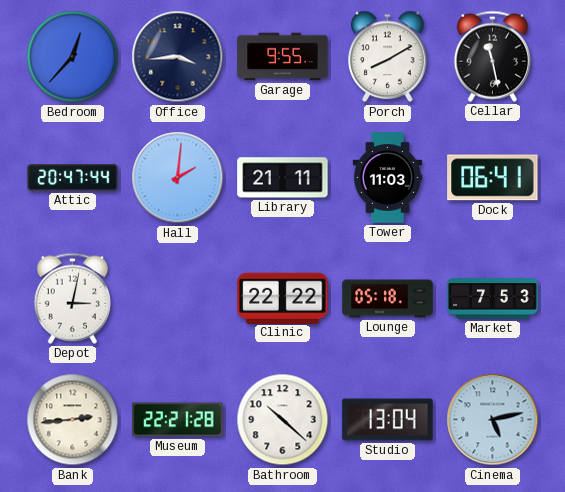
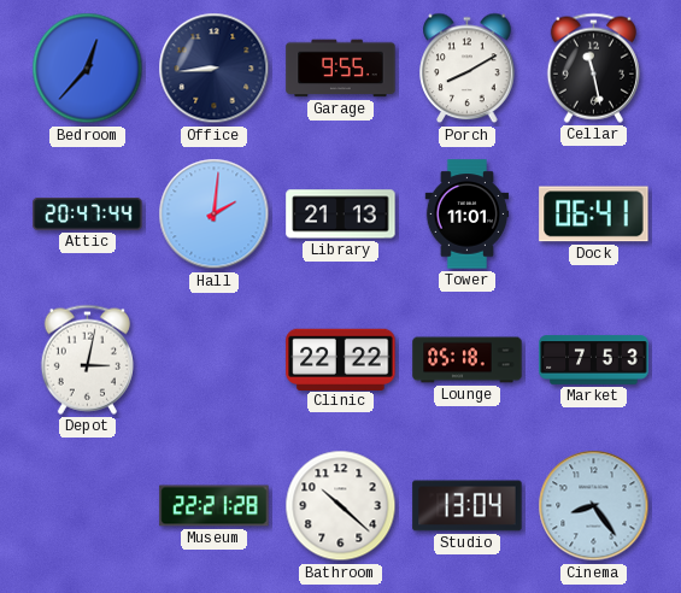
Office: 3:44 -> 8:44
Library: 21:11 -> 21:13
Tower: 11:03 -> 11:01
Bank: 2:44 -> none
Cinema: 5:13 -> 8:24
